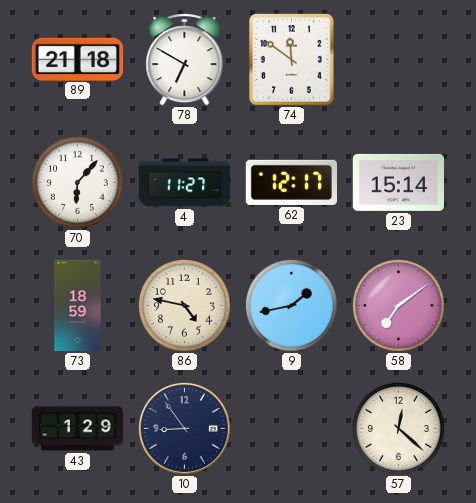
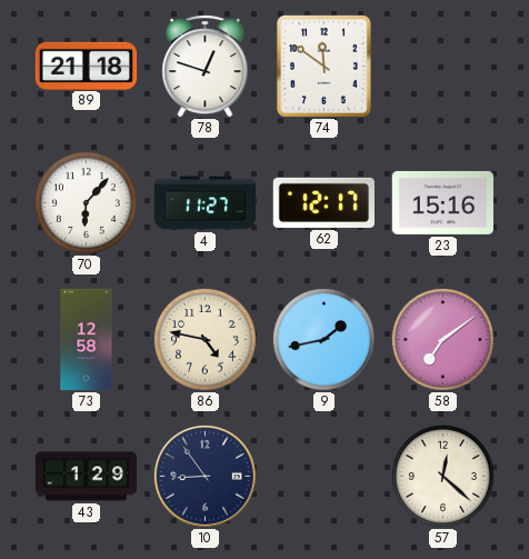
78: 6:50 -> 12:48
23: 15:14 -> 15:16
73: 18:59 -> 12:58
